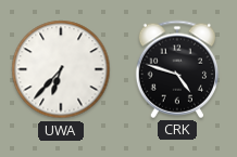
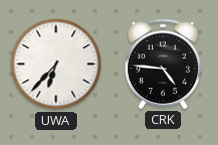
CRK: 4:48 -> 4:46
